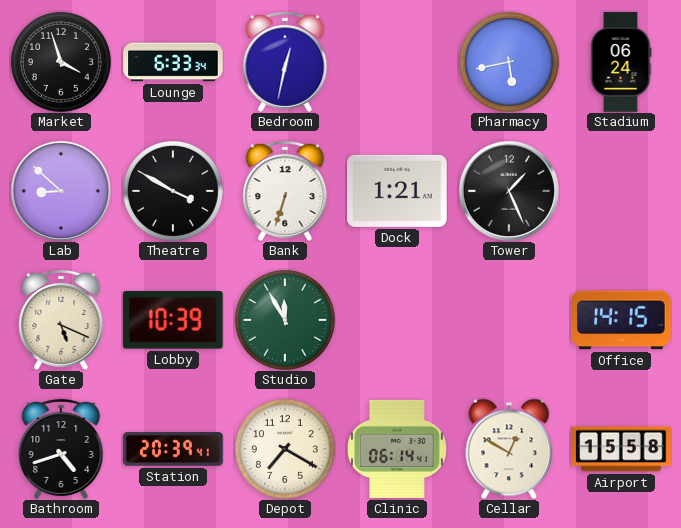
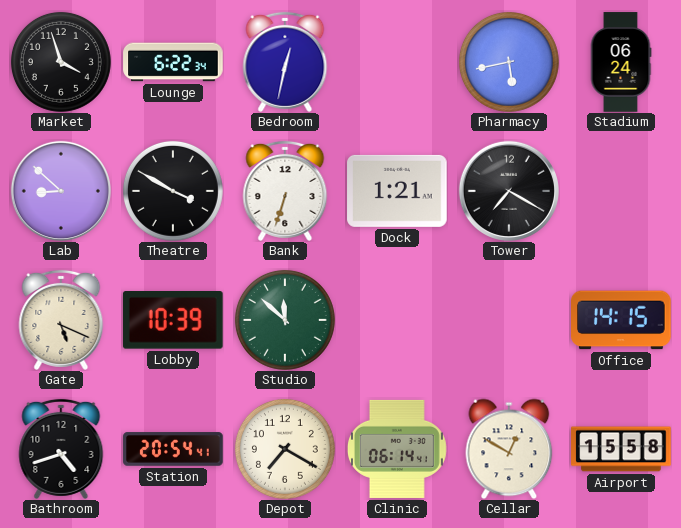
Lounge: 6:33 -> 6:22
Tower: 1:26 -> 7:20
Studio: 11:55 -> 11:52
Station: 20:39 -> 20:54
